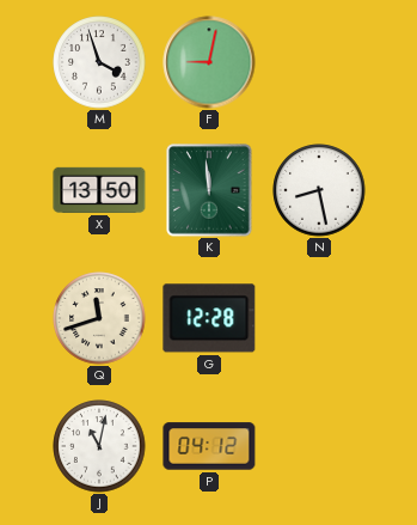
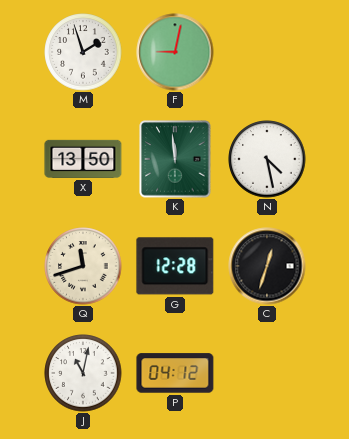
M: 3:57 -> 1:57
N: 8:28 -> 4:28
C: none -> 12:33
